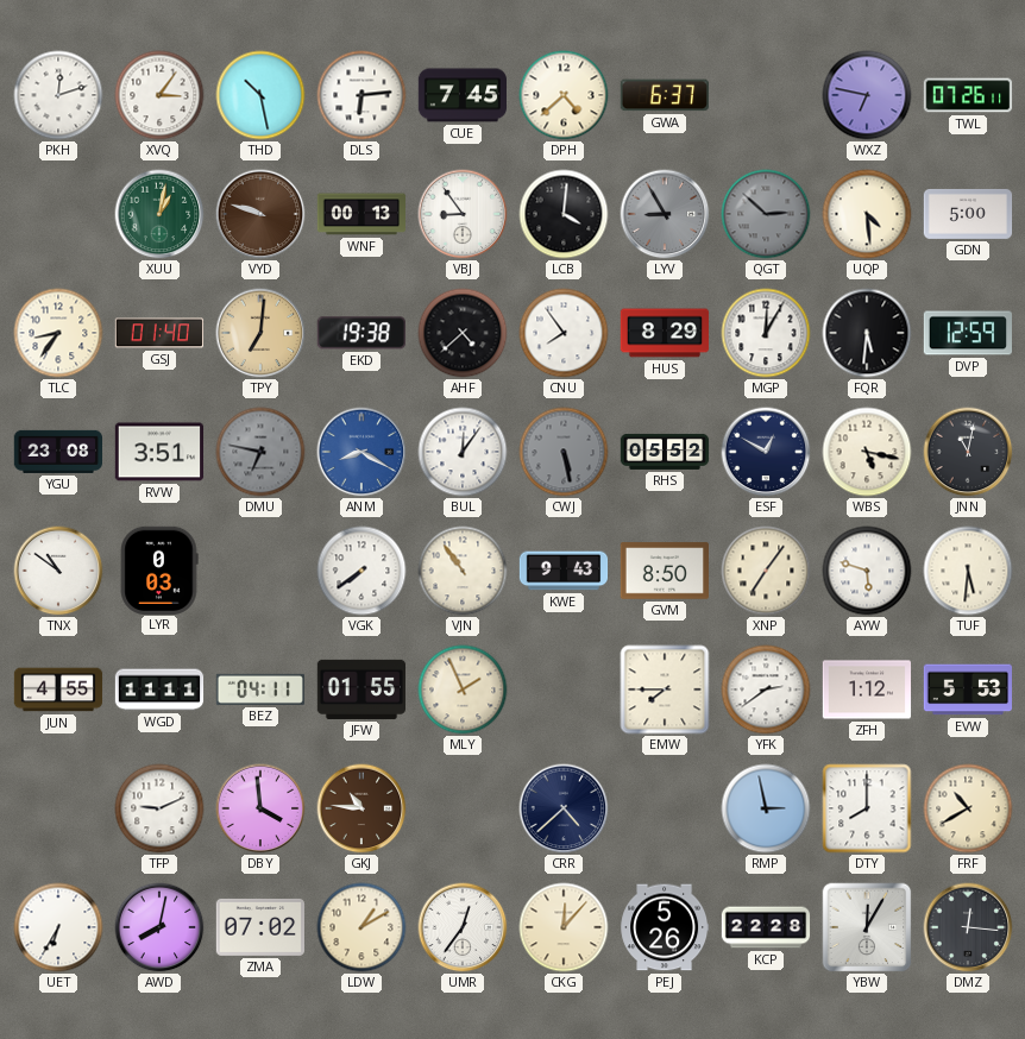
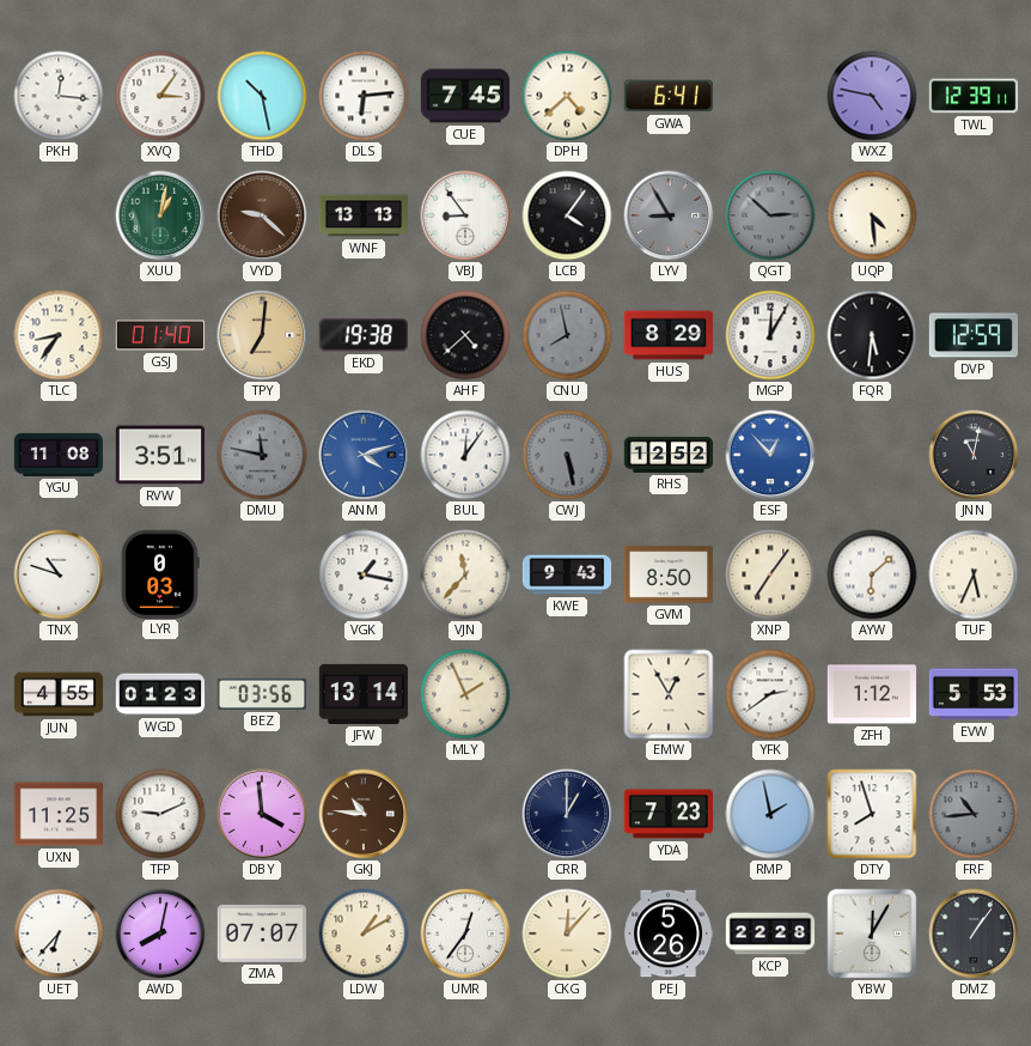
PKH: 12:12 -> 12:16
GWA: 6:37 -> 6:41
WXZ: 6:47 -> 4:47
TWL: 07:26 -> 12:39
VYD: 9:48 -> 9:22
WNF: 00:13 -> 13:13
LCB: 4:01 -> 4:06
GDN: 5:00 -> none
CNU: 7:54 -> 7:58
CNU dial: white -> grey
YGU: 23:08 -> 11:08
DMU: 6:47 -> 11:47
ANM: 8:20 -> 4:12
RHS: 05:52 -> 12:52
ESF: 12:50 -> 12:53
ESF dial: navy -> blue
WBS: 5:17 -> none
TNX: 10:51 -> 10:48
VGK: 7:39 -> 1:17
VJN: 10:54 -> 11:37
AYW: 5:48 -> 6:08
TUF: 5:31 -> 5:34
WGD: 11:11 -> 01:23
BEZ: 04:11 -> 03:56
JFW: 01:55 -> 13:14
EMW: 7:45 -> 12:55
UXN: none -> 11:25
CRR: 4:38 -> 1:00
YDA: none -> 7:23
RMP: 2:58 -> 1:58
DTY: 8:00 -> 7:57
FRF: 10:40 -> 10:44
FRF dial: cream -> grey
UET: 6:35 -> 6:37
ZMA: 07:02 -> 07:07
DMZ: 12:16 -> 1:06
